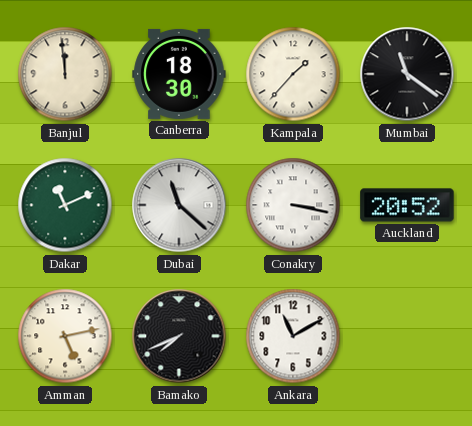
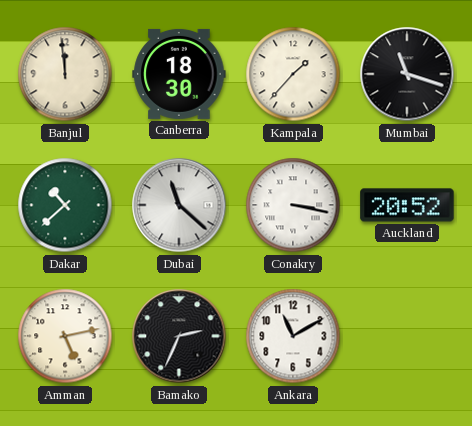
Mumbai: 11:21 -> 11:18
Dakar: 11:11 -> 10:38
Bamako: 7:41 -> 2:34
